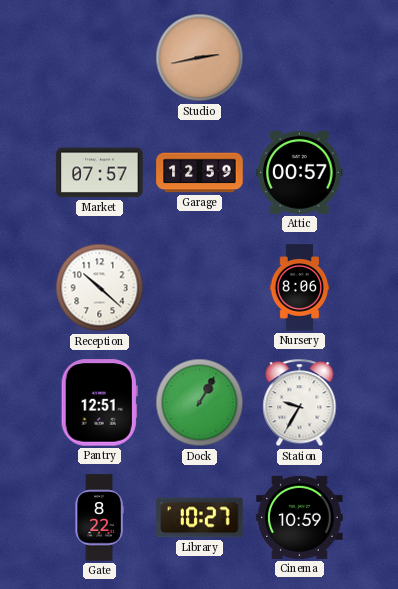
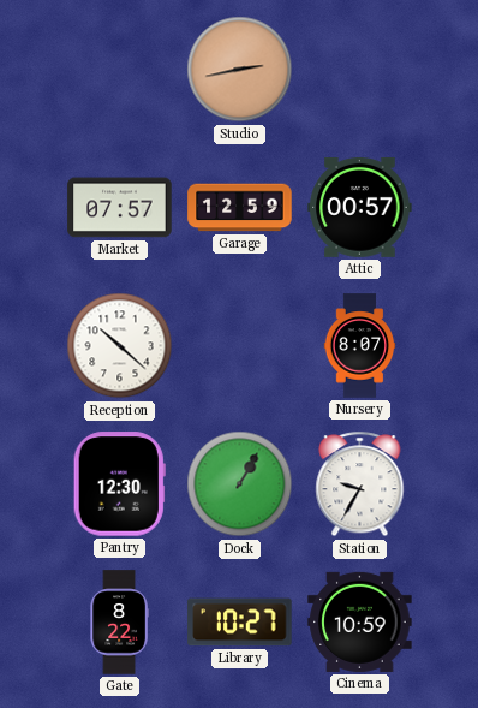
Nursery: 8:06 -> 8:07
Pantry: 12:51 -> 12:30
